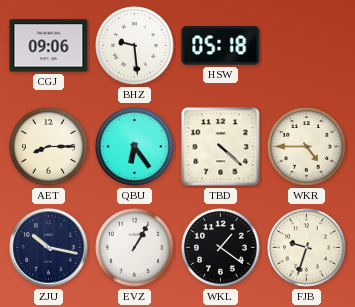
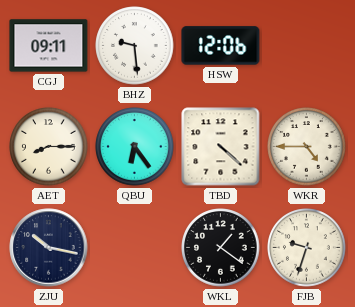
CGJ: 09:06 -> 09:11
HSW: 05:18 -> 12:06
EVZ: 1:05 -> none
